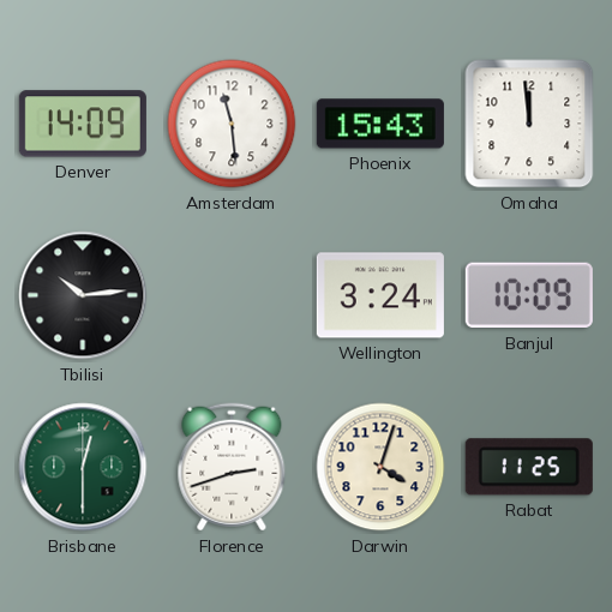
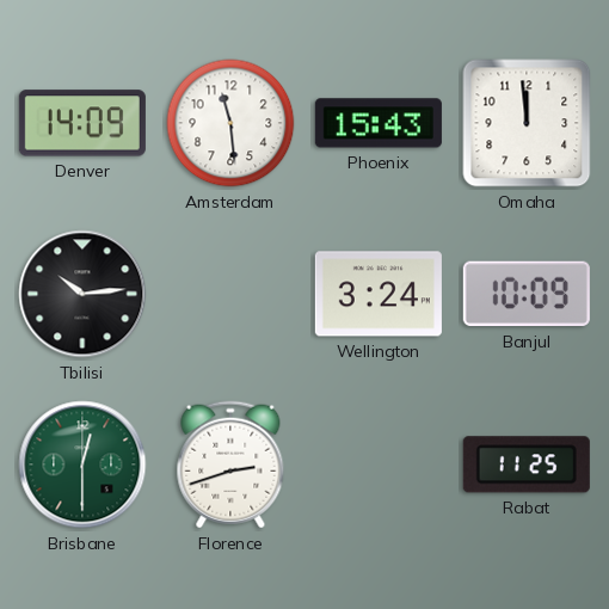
Darwin: 4:03 -> none
